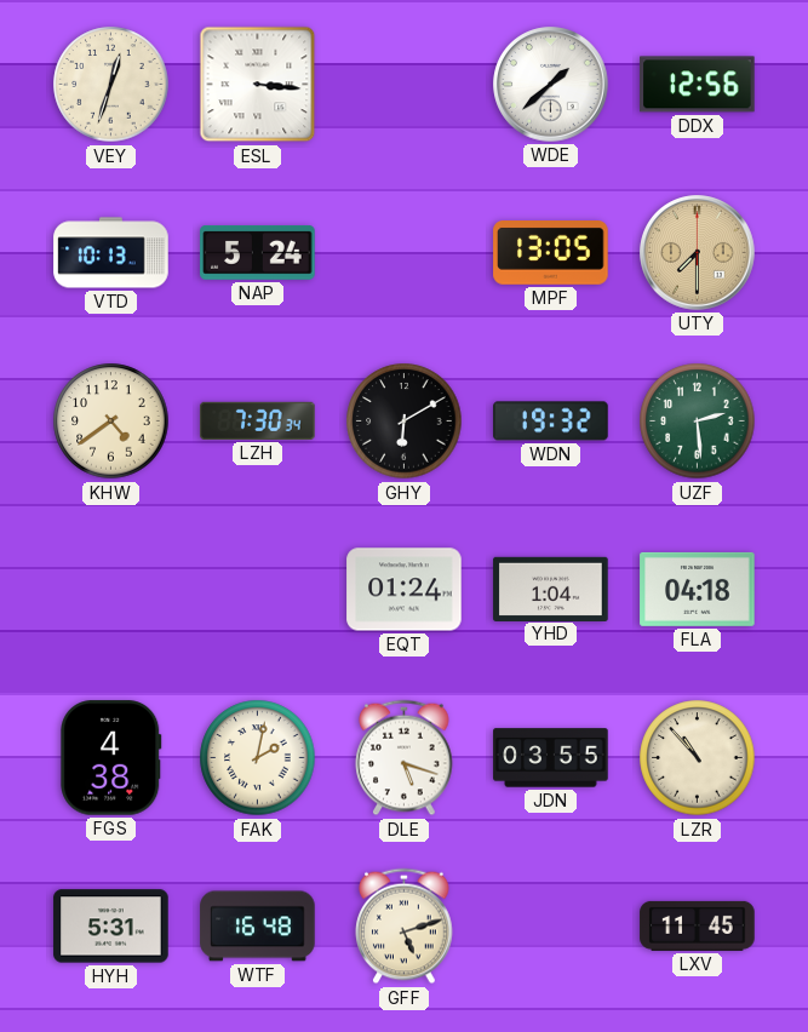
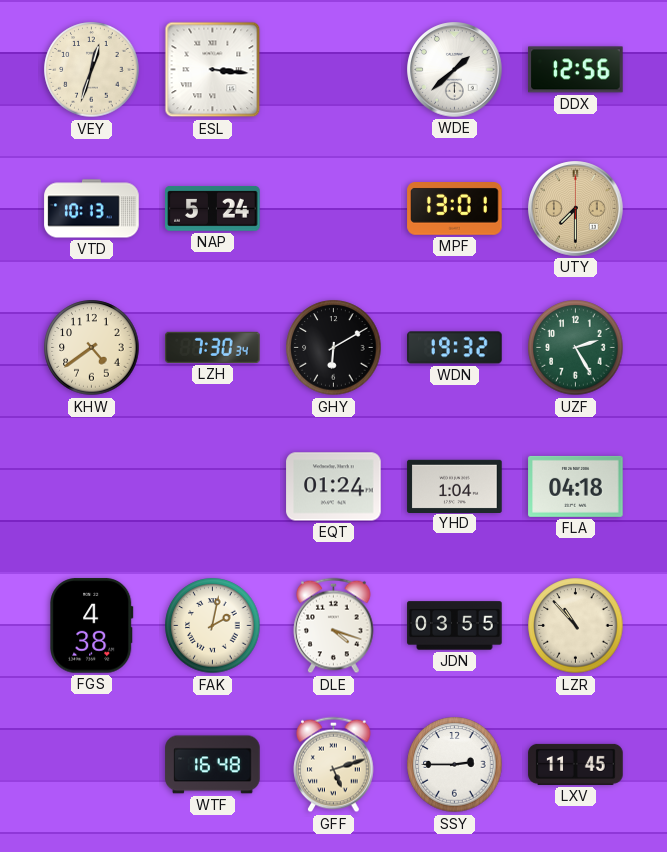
MPF: 13:05 -> 13:01
UZF: 2:29 -> 2:25
DLE: 5:18 -> 4:18
HYH: 5:31 -> none
SSY: none -> 2:45
